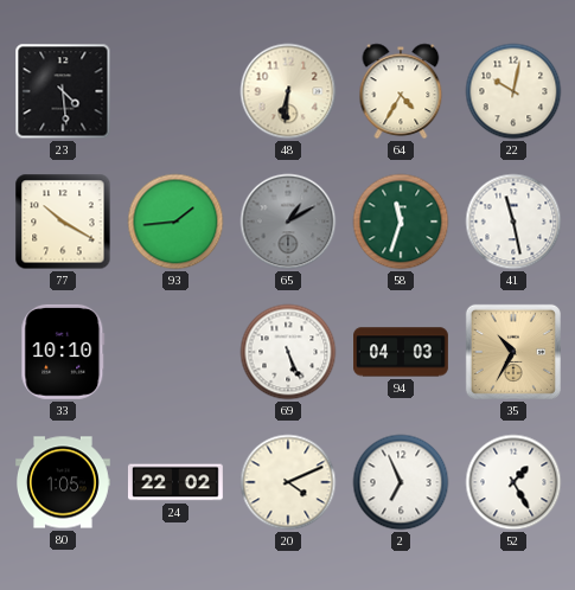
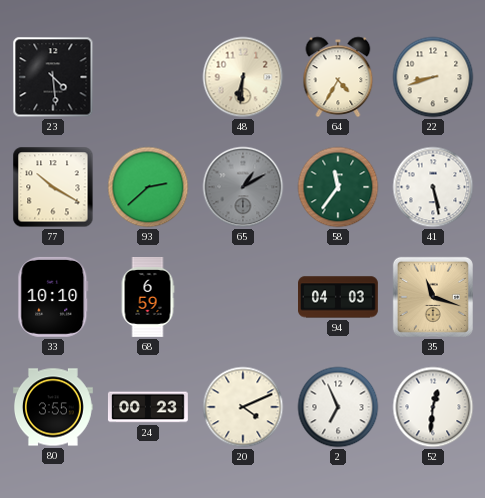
22: 10:02 -> 8:42
93: 1:44 -> 2:38
58: 11:33 -> 11:36
41: 11:28 -> 5:28
68: none -> 6:59
69: 5:26 -> none
35: 10:35 -> 11:18
80: 1:05 -> 3:55
24: 22:02 -> 00:23
52: 1:25 -> 12:31
